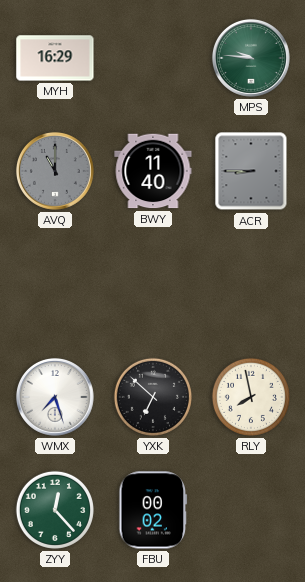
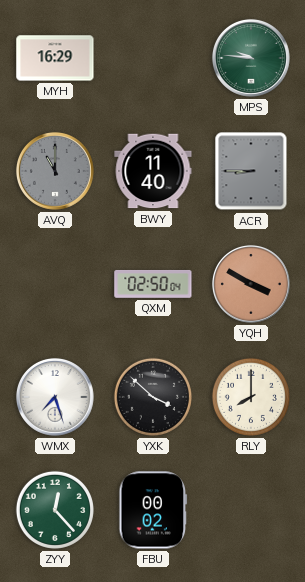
QXM: none -> 02:50
YQH: none -> 3:50
YXK: 6:52 -> 3:52
RLY: 7:58 -> 8:00
